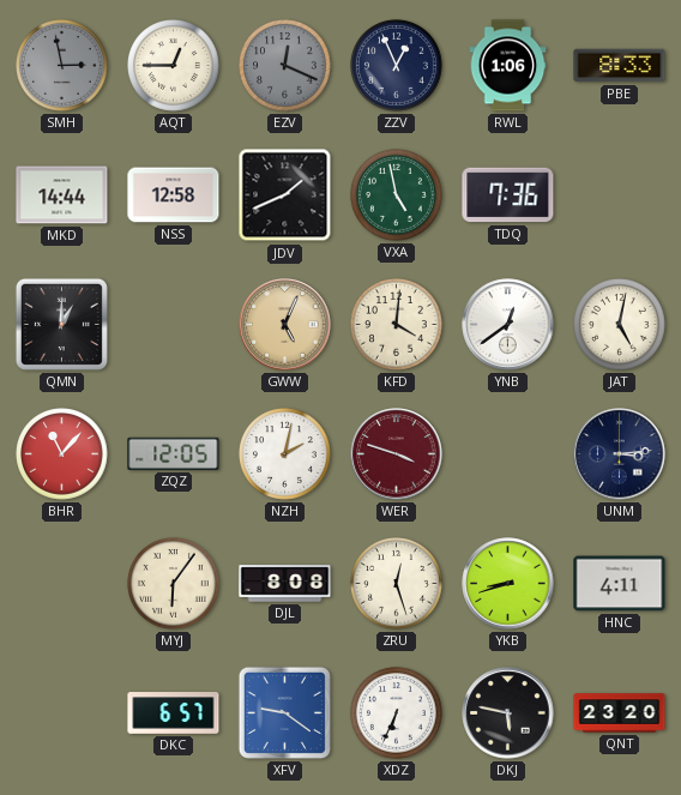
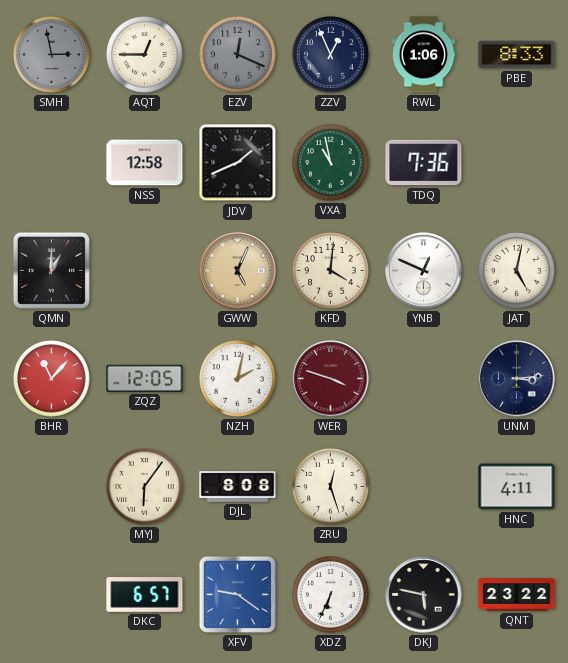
MKD: 14:44 -> none
VXA: 4:58 -> 10:58
YNB: 12:39 -> 12:49
YKB: 8:42 -> none
QNT: 23:20 -> 23:22
